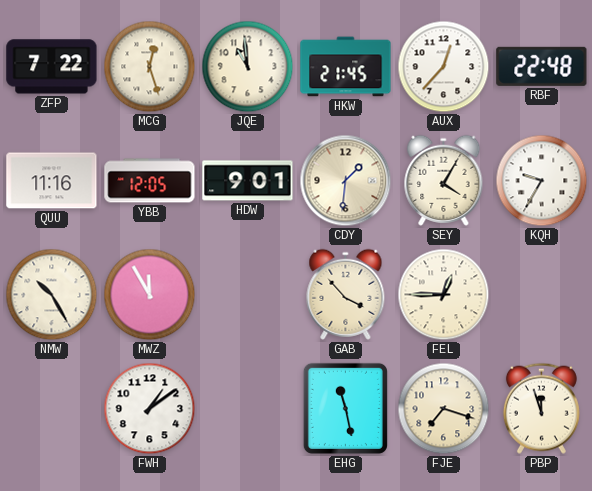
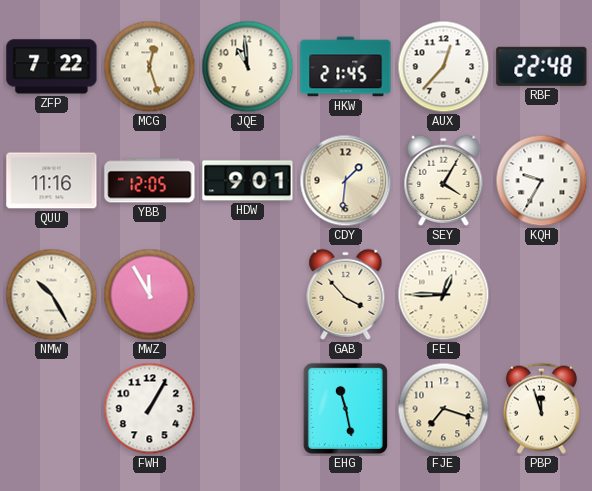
FWH: 1:09 -> 1:05
